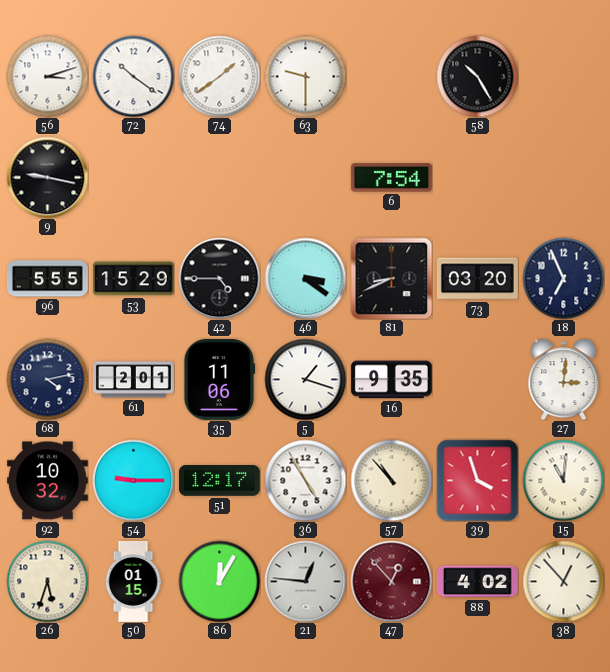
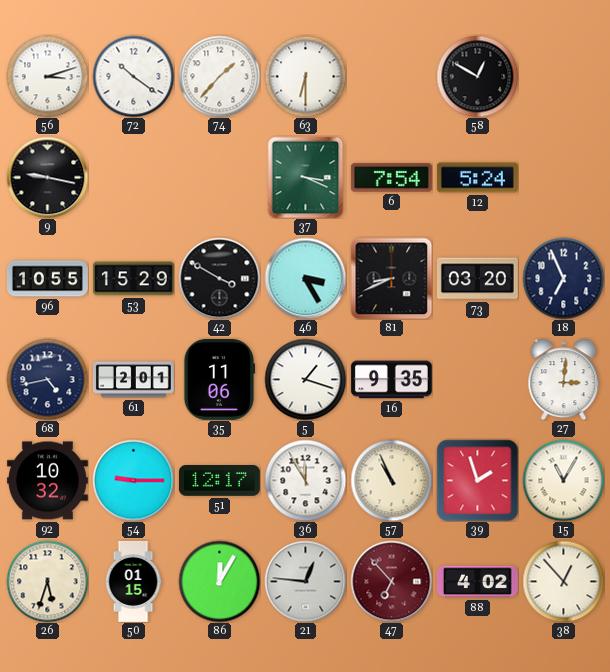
74: 1:39 -> 1:37
63: 9:30 -> 6:30
58: 10:25 -> 12:50
37: none -> 3:19
12: none -> 5:24
96: 5:55 -> 10:55
42: 4:45 -> 3:50
46: 3:21 -> 3:25
68: 4:13 -> 4:43
36: 4:55 -> 11:55
57: 10:53 -> 10:56
39: 3:57 -> 1:57
15: 11:01 -> 11:05
47: 12:53 -> 6:53
